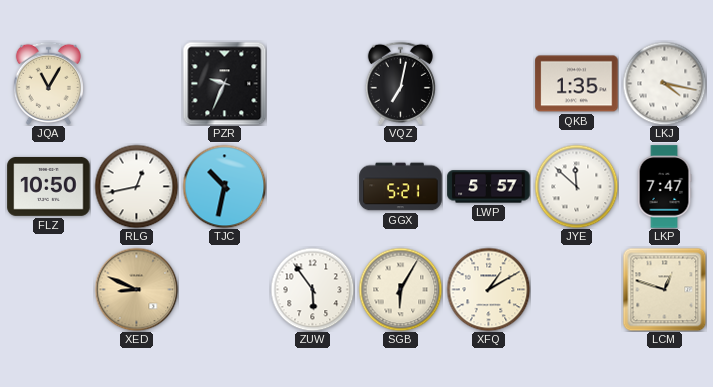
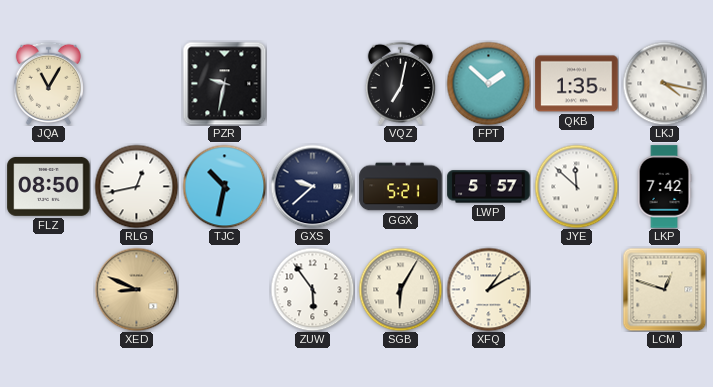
PZR: 9:34 -> 9:32
FPT: none -> 1:52
FLZ: 10:50 -> 08:50
GXS: none -> 9:38
LKP: 7:47 -> 7:42
